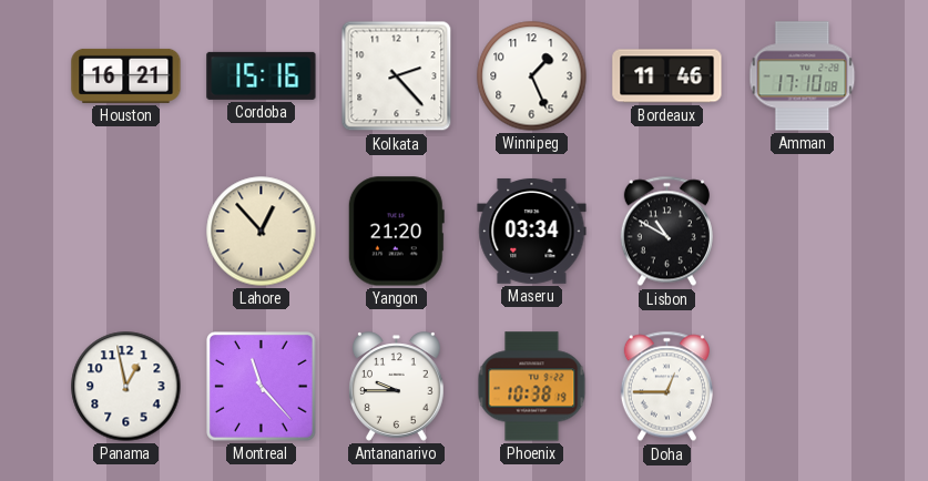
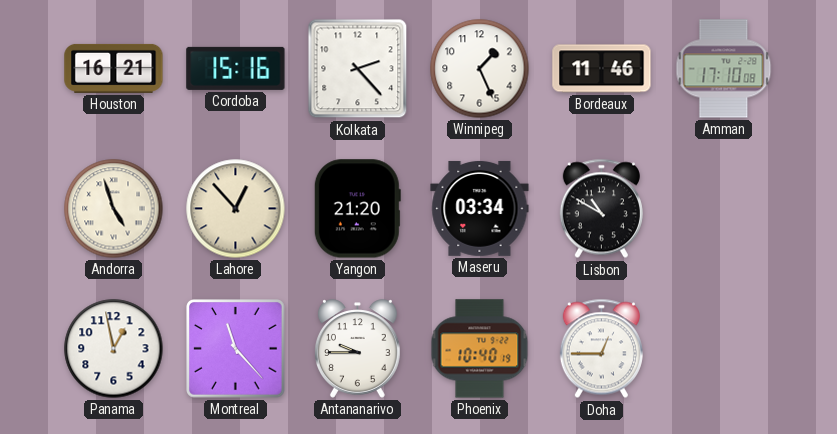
Andorra: none -> 4:57
Phoenix: 10:38 -> 10:40
